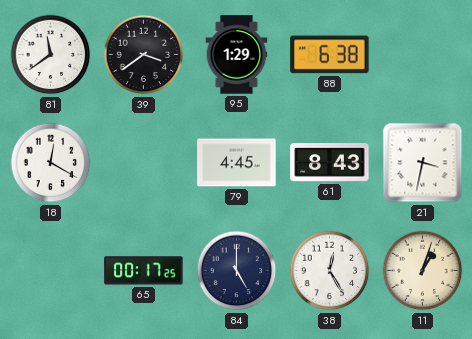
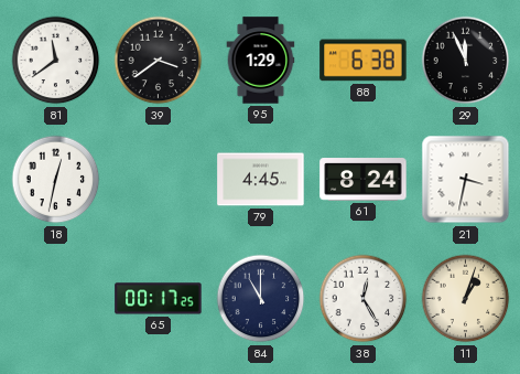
29: none -> 11:56
18: 12:20 -> 12:32
61: 8:43 -> 8:24
84: 5:00 -> 11:00
